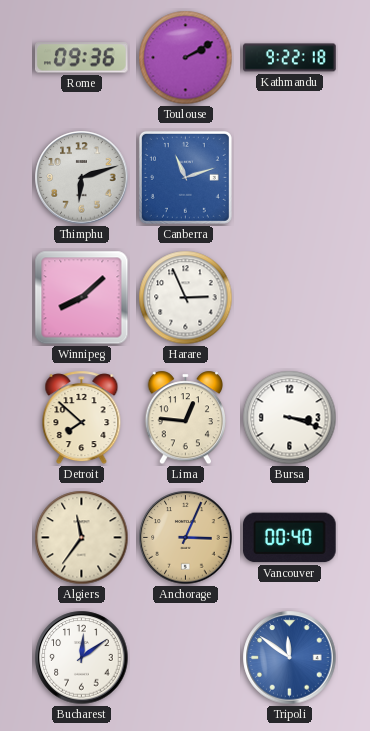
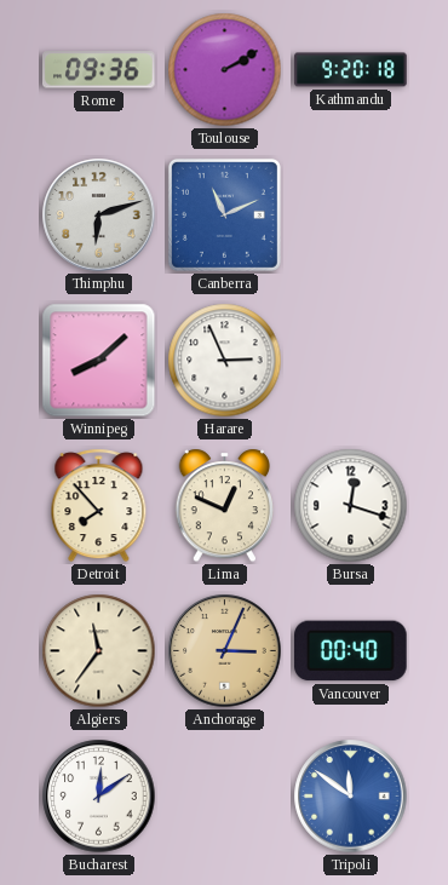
Kathmandu: 9:22 -> 9:20
Canberra: 11:12 -> 11:11
Detroit: 7:52 -> 7:53
Lima: 12:46 -> 12:49
Bursa: 3:18 -> 12:18
